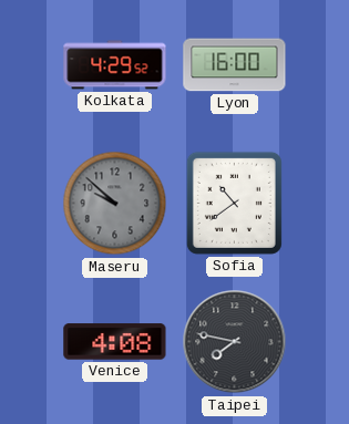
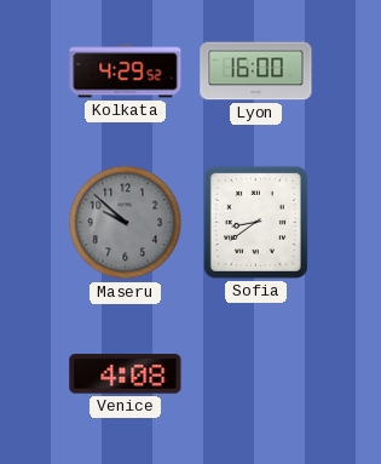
Sofia: 10:39 -> 8:39
Taipei: 7:47 -> none
